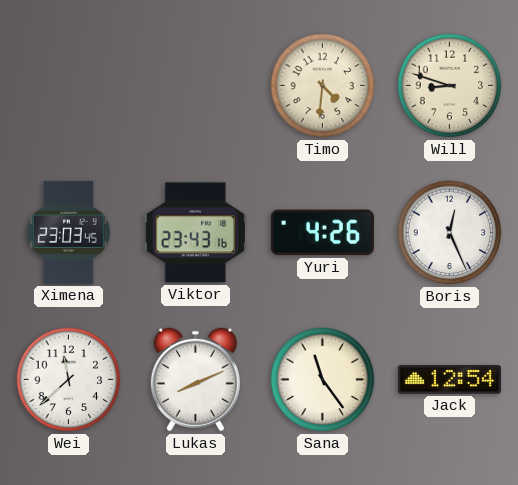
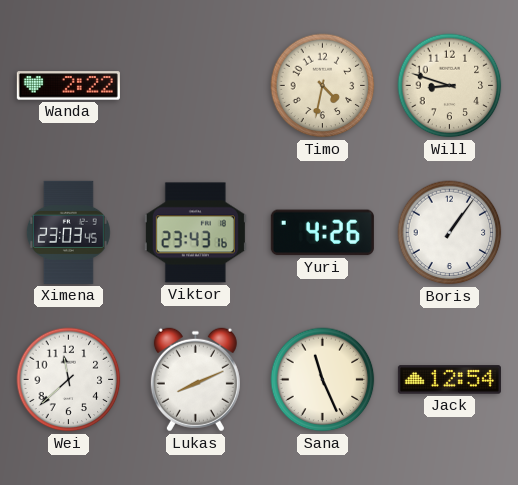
Wanda: none -> 2:22
Timo: 4:31 -> 4:32
Boris: 12:26 -> 1:06
Sana: 11:24 -> 11:26
